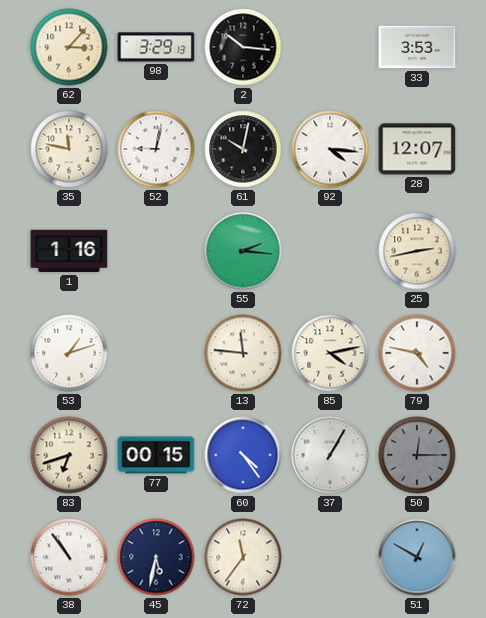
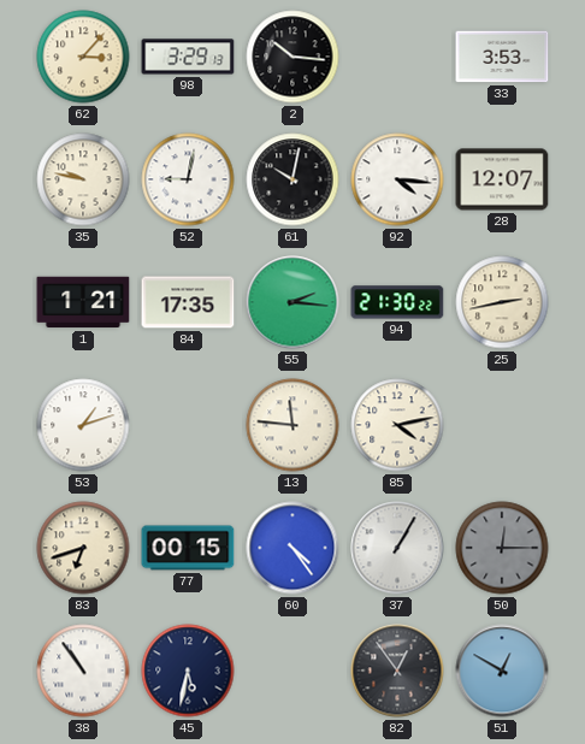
35: 11:47 -> 9:47
1: 1:16 -> 1:21
84: none -> 17:35
94: none -> 21:30
79: 4:47 -> none
72: 11:36 -> none
82: none -> 12:54
